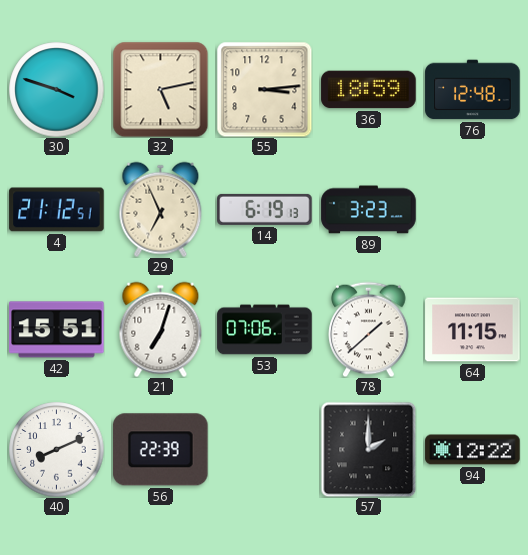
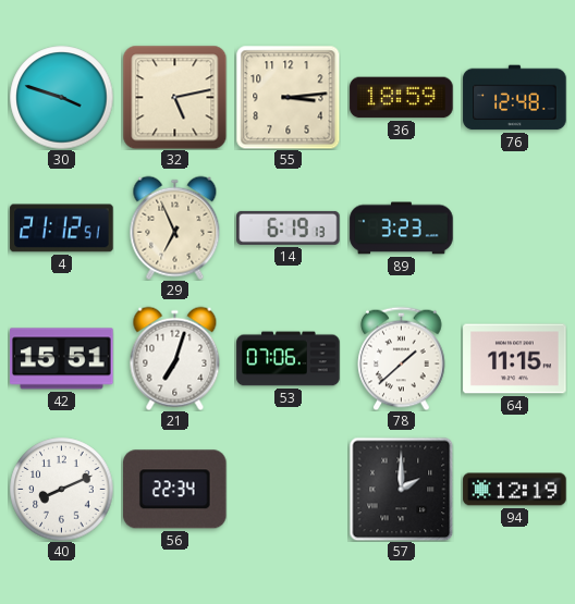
56: 22:39 -> 22:34
94: 12:22 -> 12:19
